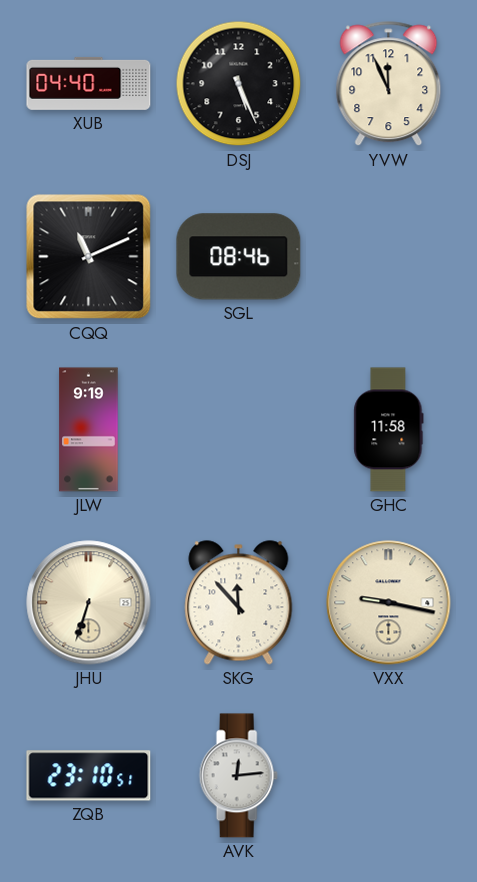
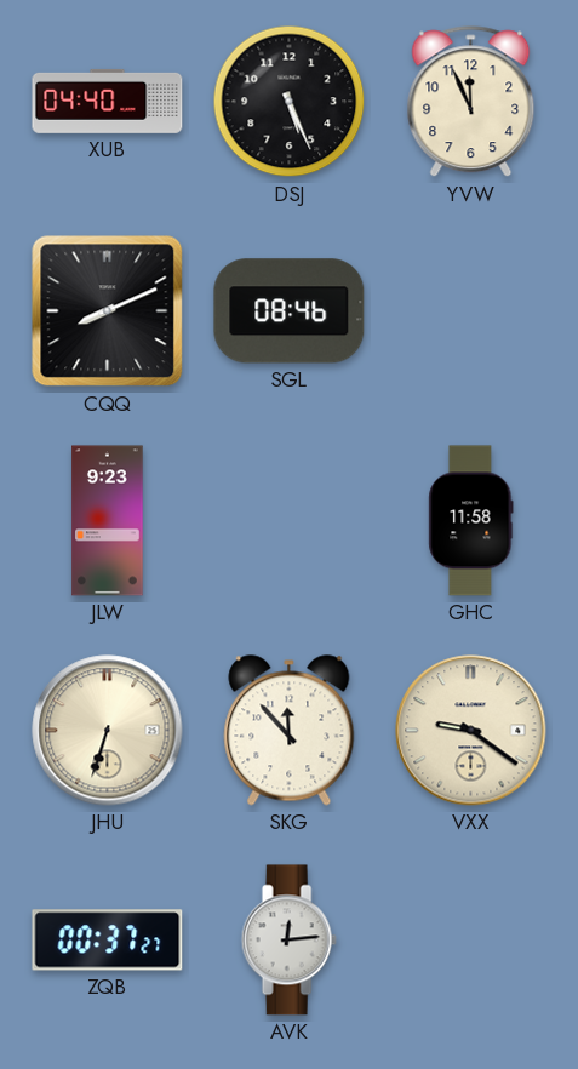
CQQ: 11:11 -> 8:11
JLW: 9:19 -> 9:23
VXX: 9:17 -> 9:21
ZQB: 23:10 -> 00:37
